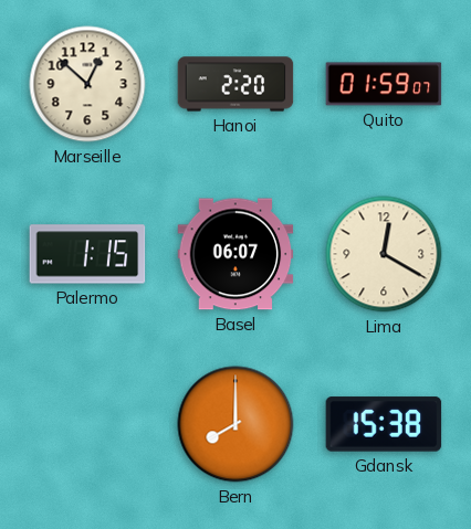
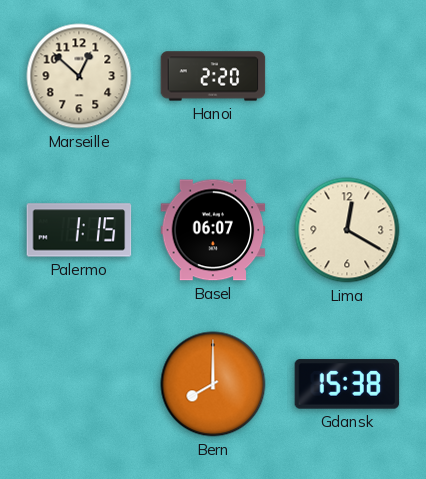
Quito: 01:59 -> none
